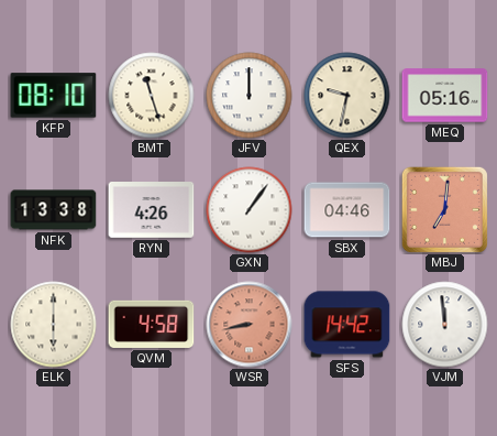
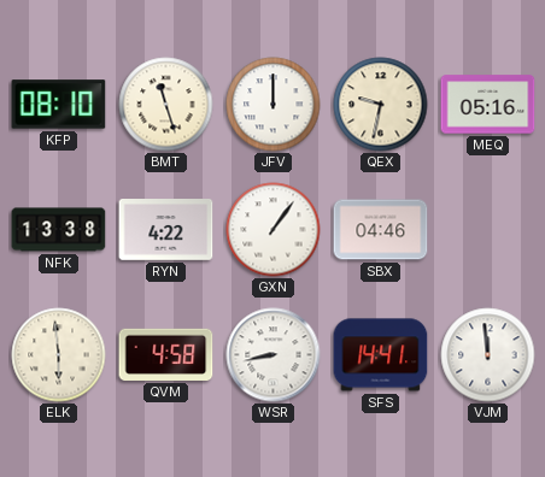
RYN: 4:26 -> 4:22
MBJ: 7:01 -> none
ELK: 6:00 -> 5:59
WSR dial: salmon -> white
SFS: 14:42 -> 14:41
